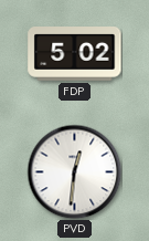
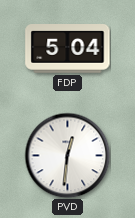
FDP: 5:02 -> 5:04
